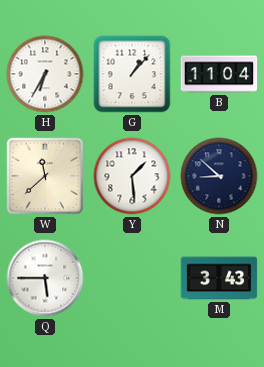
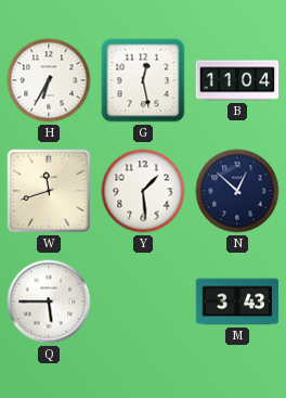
G: 1:07 -> 12:28
W: 11:38 -> 11:42
N: 8:52 -> 12:52
